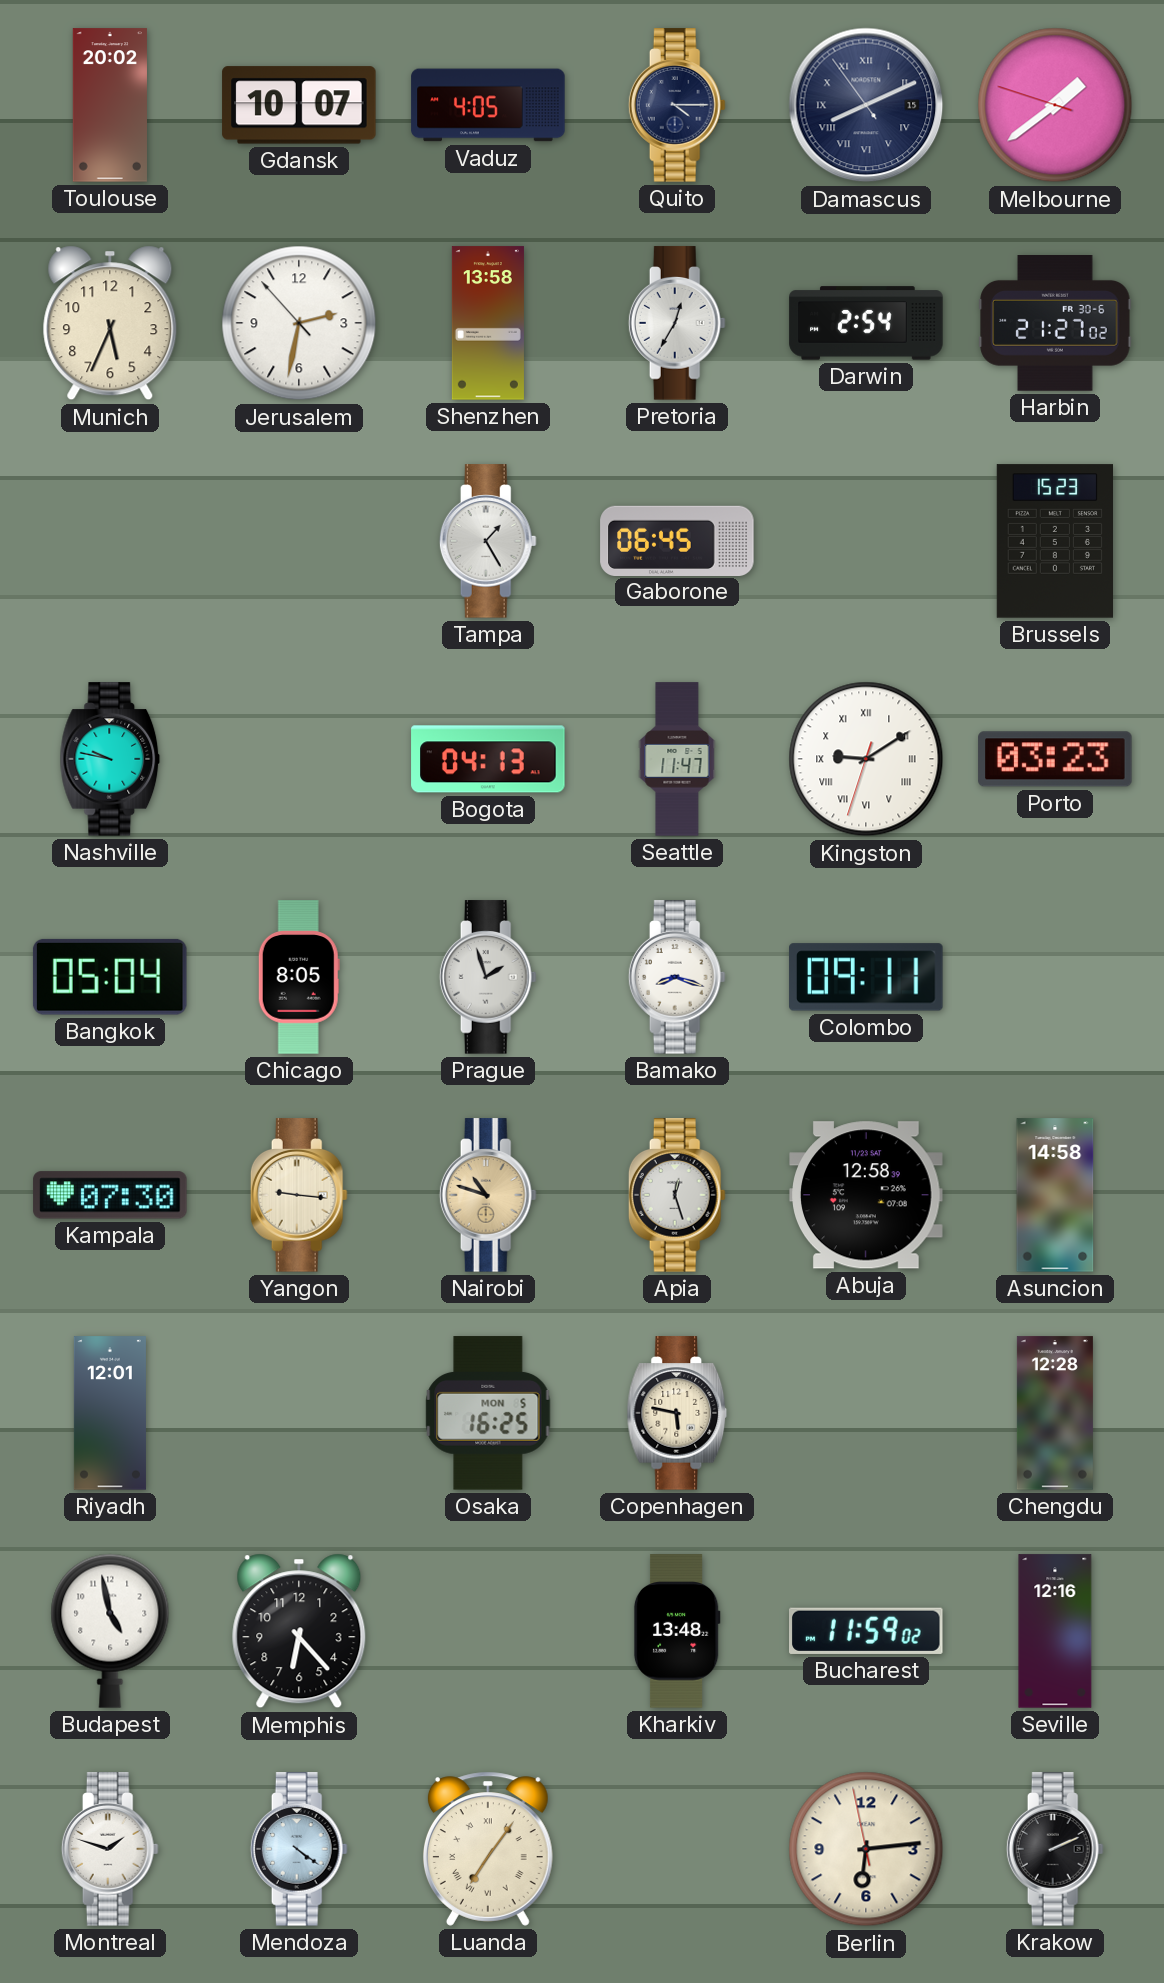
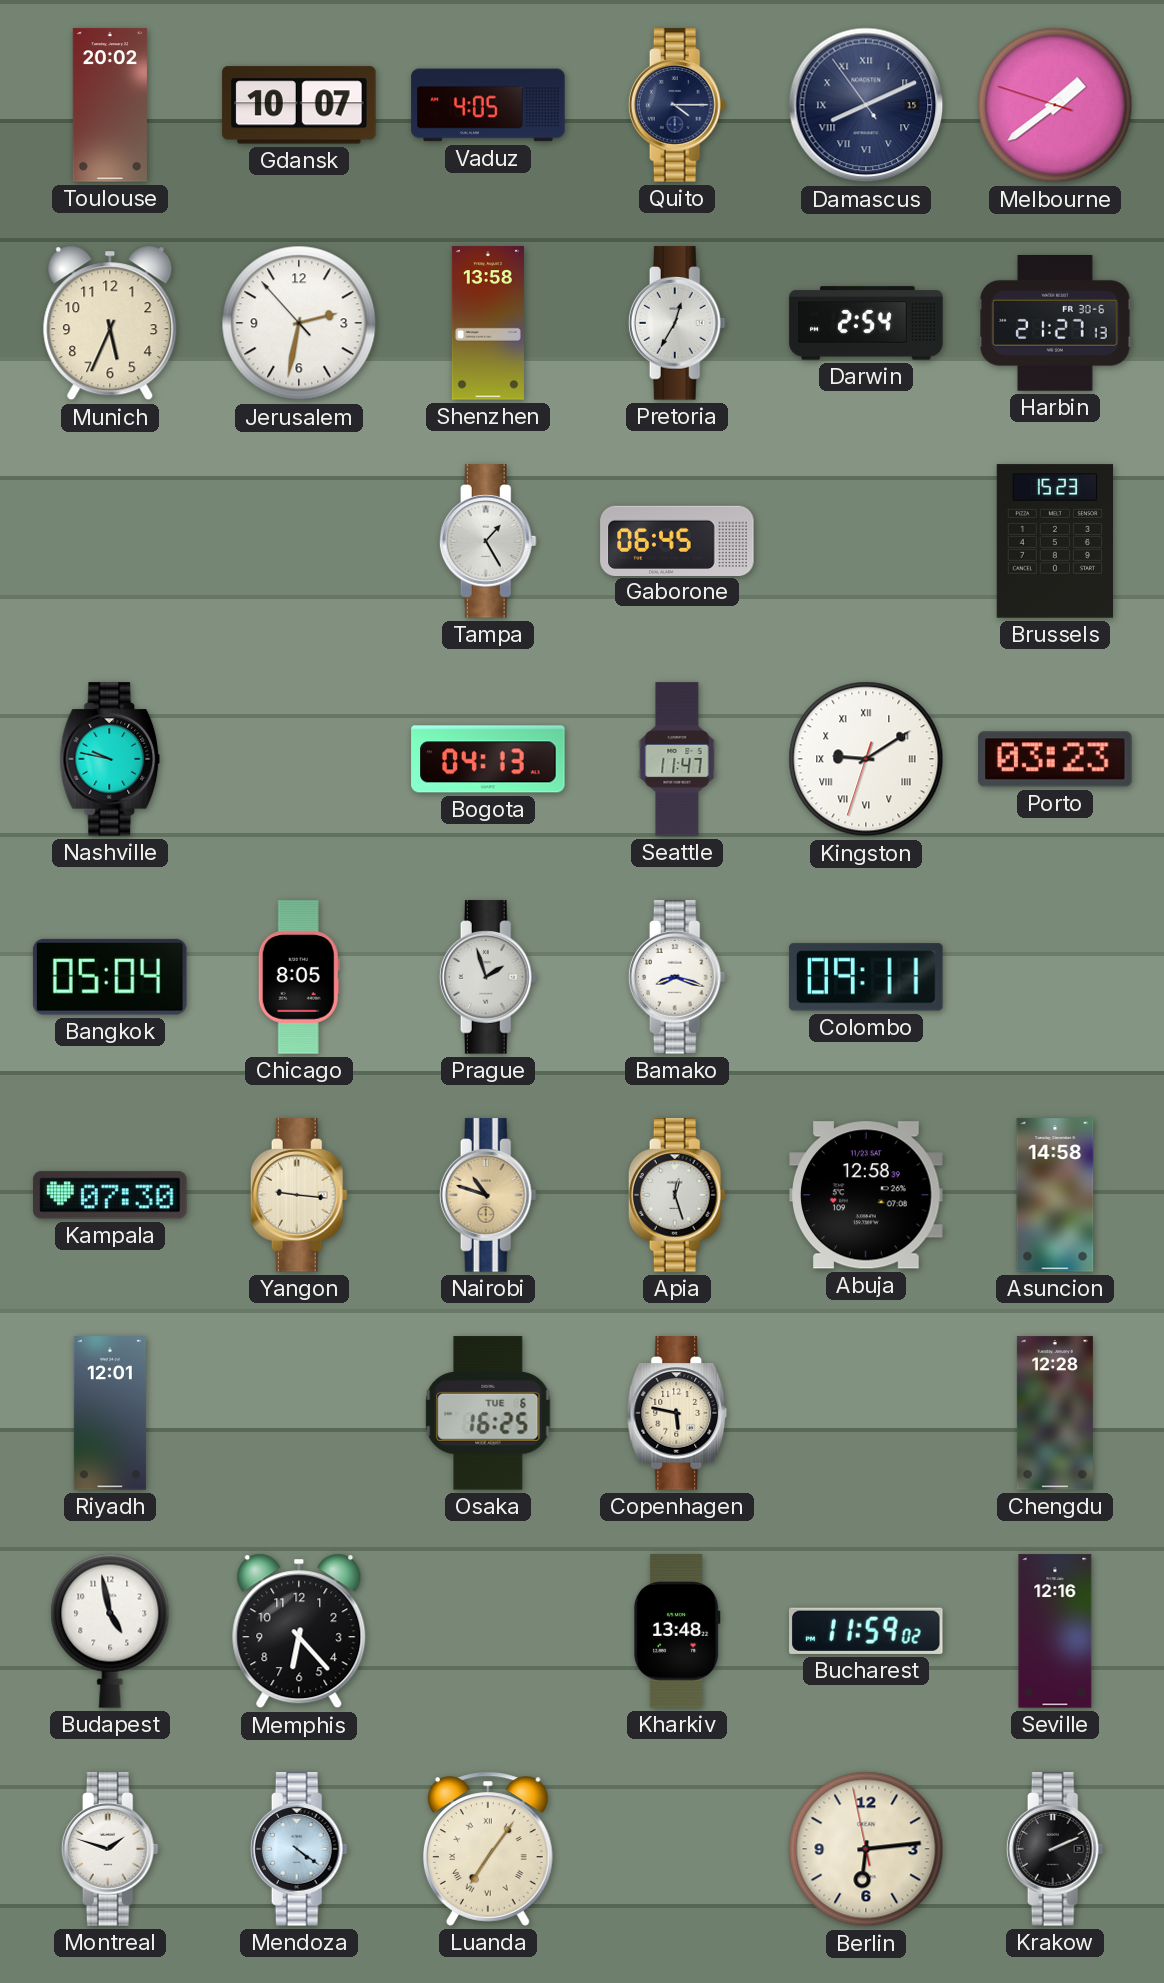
Harbin: 21:27:02 -> 21:27:13
Osaka date: MON 5 -> TUE 6
